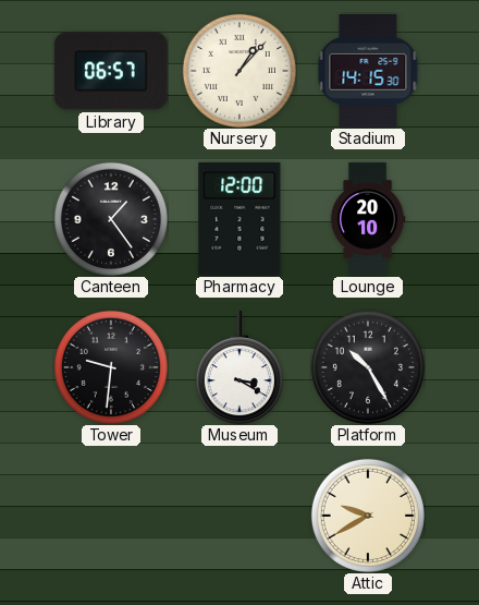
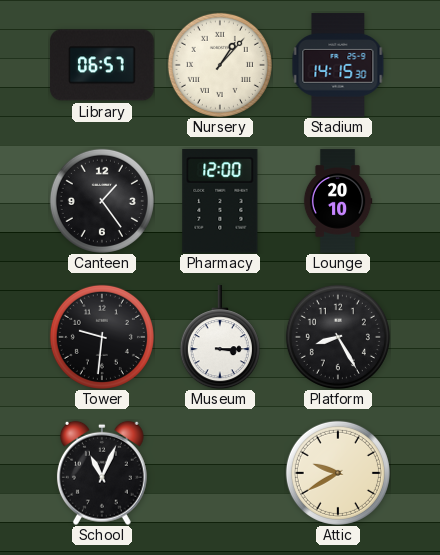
Museum: 3:20 -> 3:15
Platform: 10:25 -> 8:25
School: none -> 11:04
